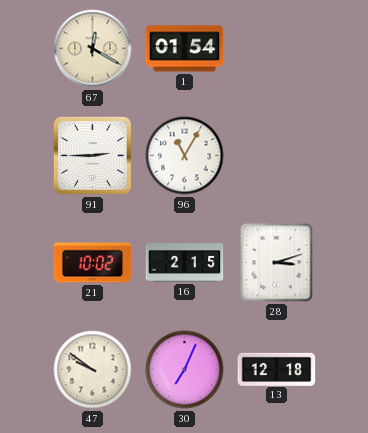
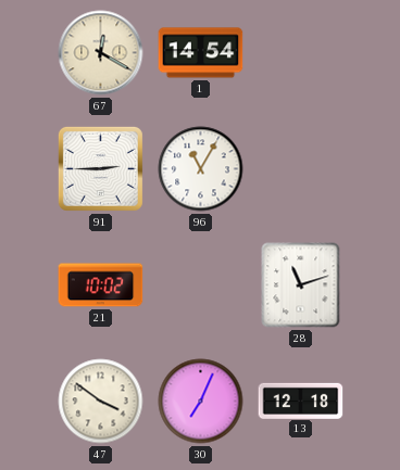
1: 01:54 -> 14:54
16: 2:15 -> none
28: 3:12 -> 11:12
47: 9:51 -> 3:51
